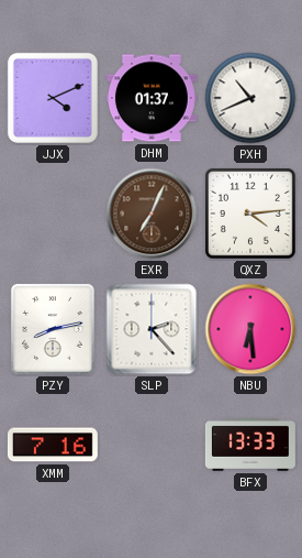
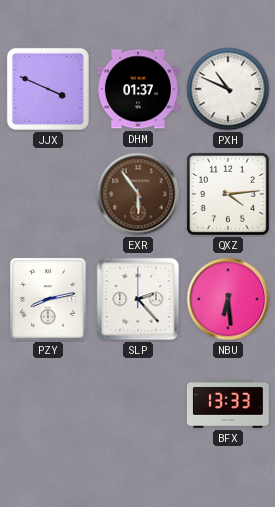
JJX: 4:11 -> 3:49
PXH: 10:41 -> 10:49
EXR: 7:04 -> 5:54
XMM: 7:16 -> none
